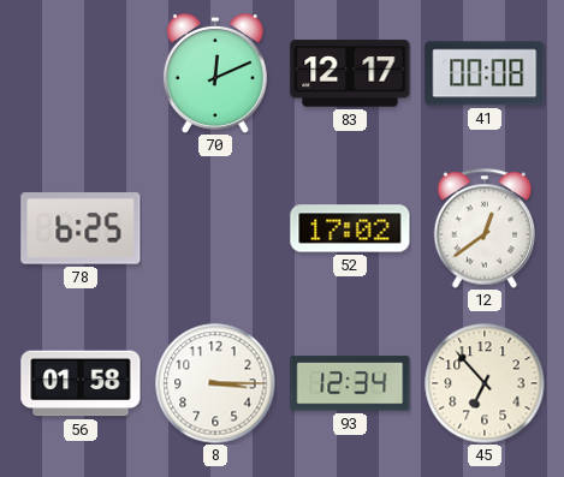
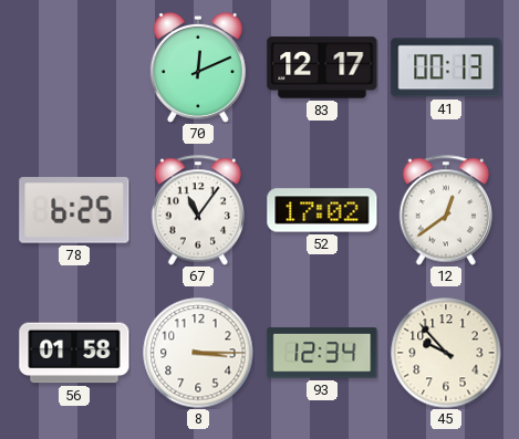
41: 00:08 -> 00:13
67: none -> 11:06
45: 6:53 -> 9:53
